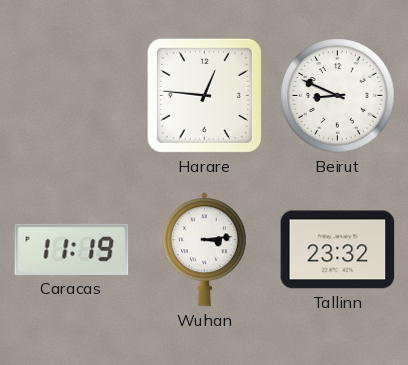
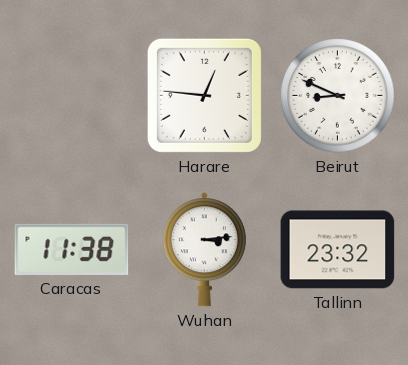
Caracas: 11:19 -> 11:38
